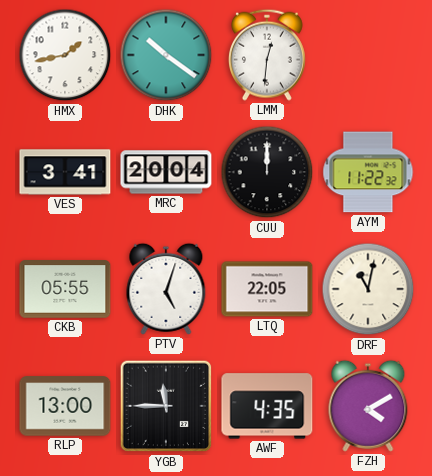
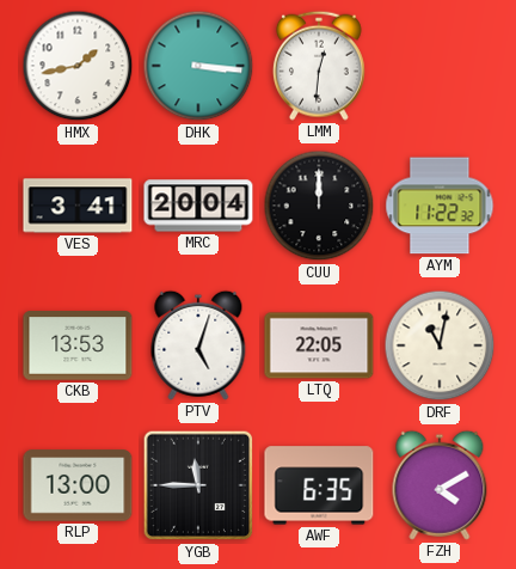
DHK: 10:21 -> 3:16
CKB: 05:55 -> 13:53
AWF: 4:35 -> 6:35
